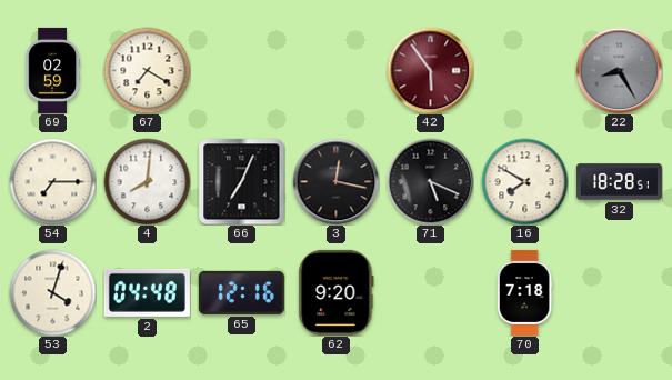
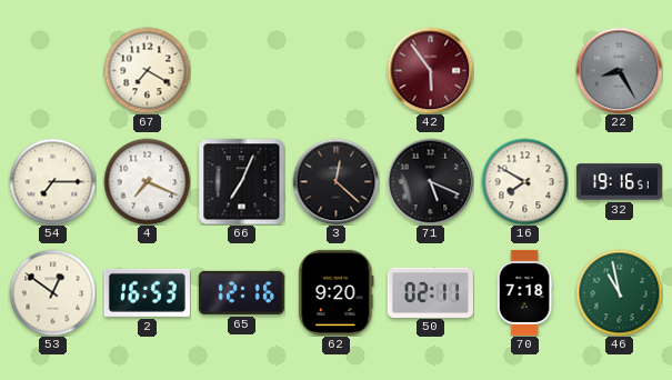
69: 02:59 -> none
4: 8:01 -> 7:19
3: 12:17 -> 12:22
32: 18:28 -> 19:16
53: 4:03 -> 12:51
2: 04:48 -> 16:53
50: none -> 02:11
46: none -> 10:58
